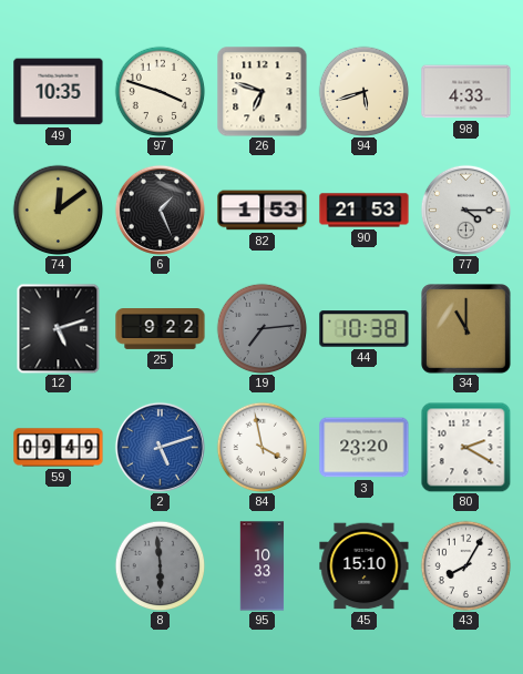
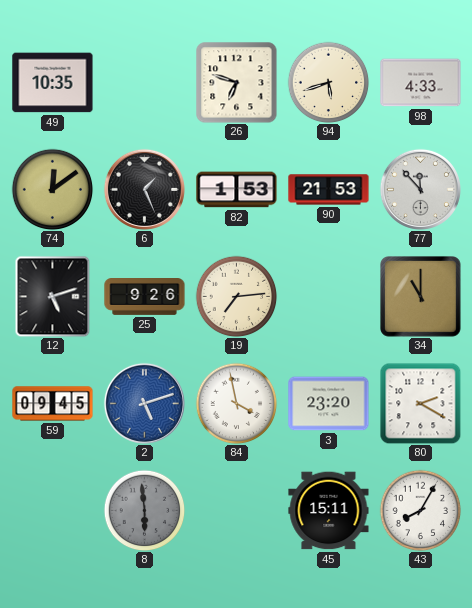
97: 3:48 -> none
77: 4:15 -> 11:53
25: 9:22 -> 9:26
19 dial: grey -> cream
44: 10:38 -> none
59: 09:49 -> 09:45
95: 10:33 -> none
45: 15:10 -> 15:11
